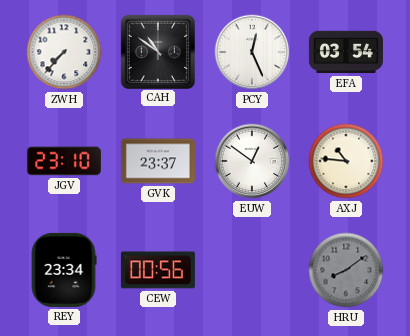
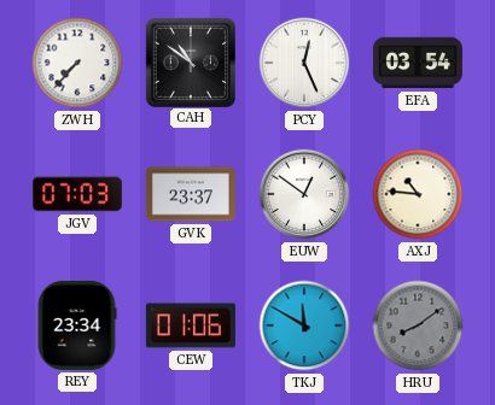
JGV: 23:10 -> 07:03
CEW: 00:56 -> 01:06
TKJ: none -> 11:50
